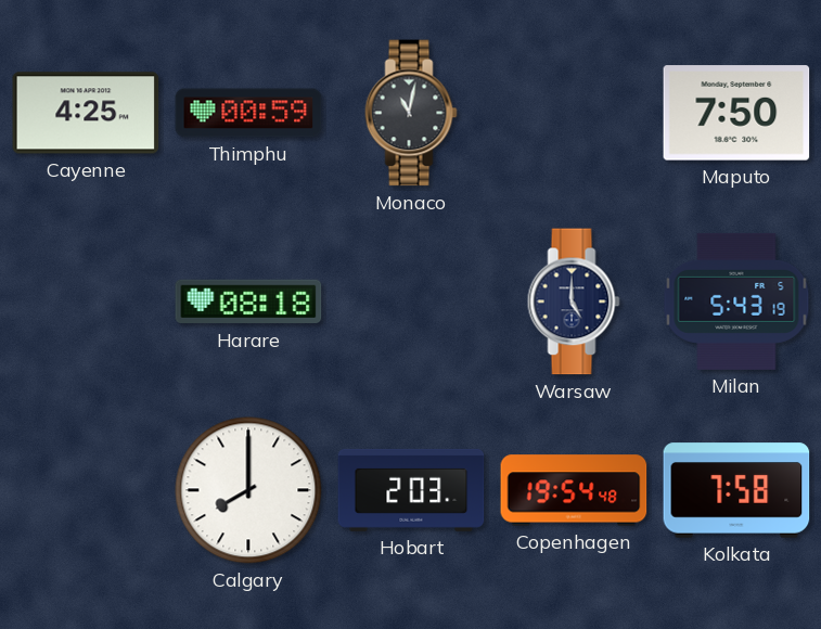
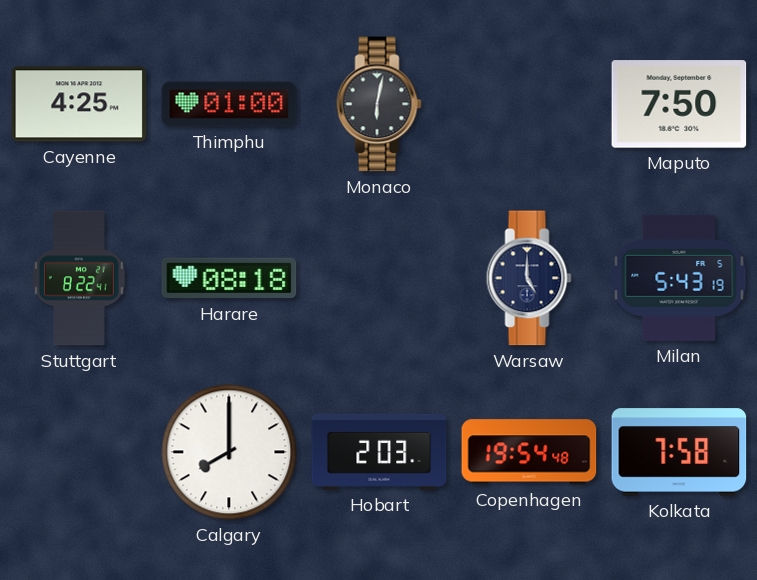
Thimphu: 00:59 -> 01:00
Monaco: 11:02 -> 6:02
Stuttgart: none -> 8:22
